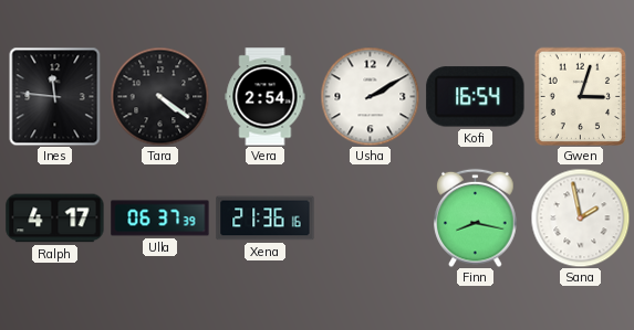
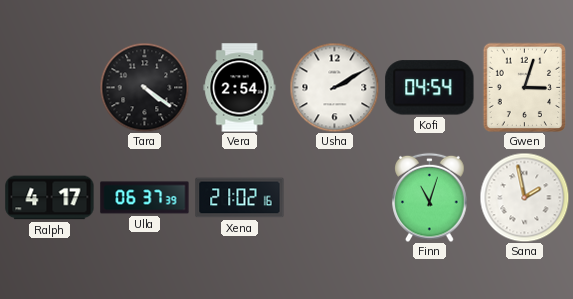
Ines: 11:46 -> none
Kofi: 16:54 -> 04:54
Xena: 21:36 -> 21:02
Finn: 8:17 -> 11:03
